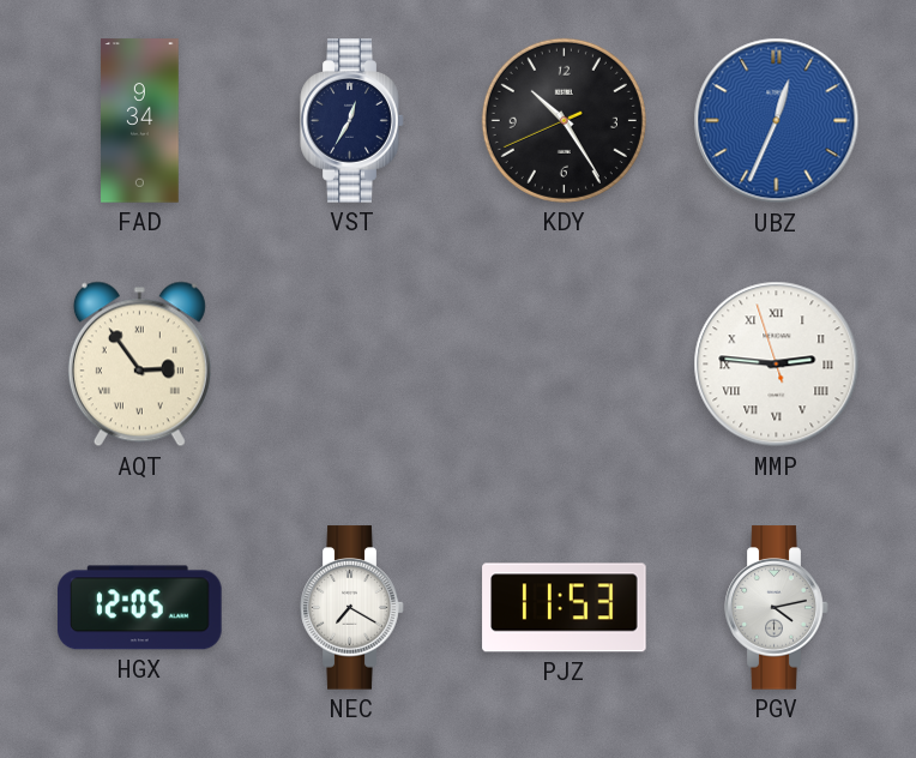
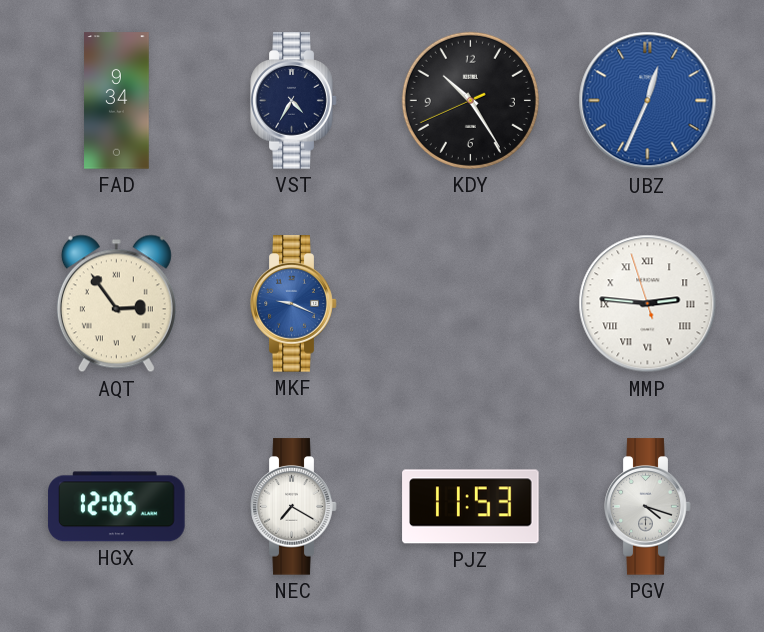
VST: 12:35 -> 4:35
MKF: none -> 9:19
PGV: 4:13 -> 4:18
